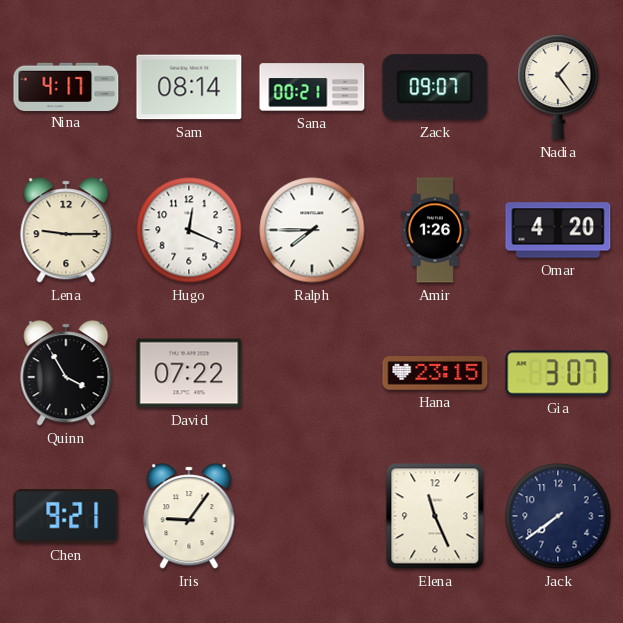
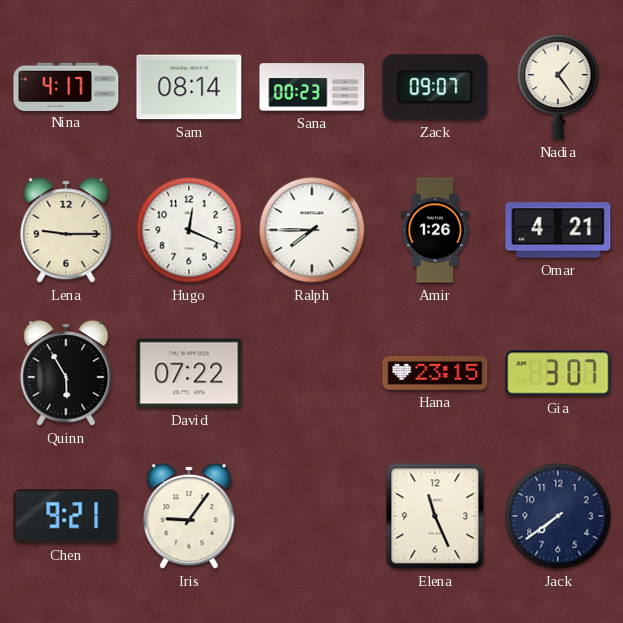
Sana: 00:21 -> 00:23
Omar: 4:20 -> 4:21
Quinn: 3:55 -> 5:55
